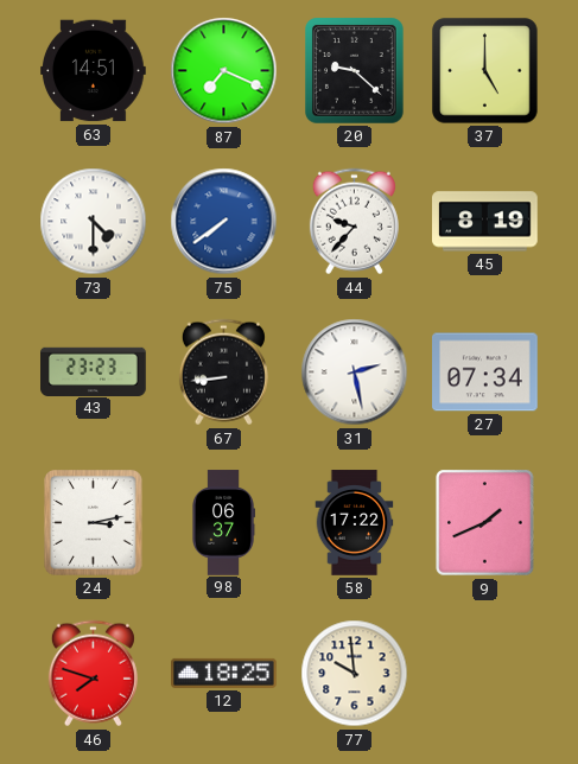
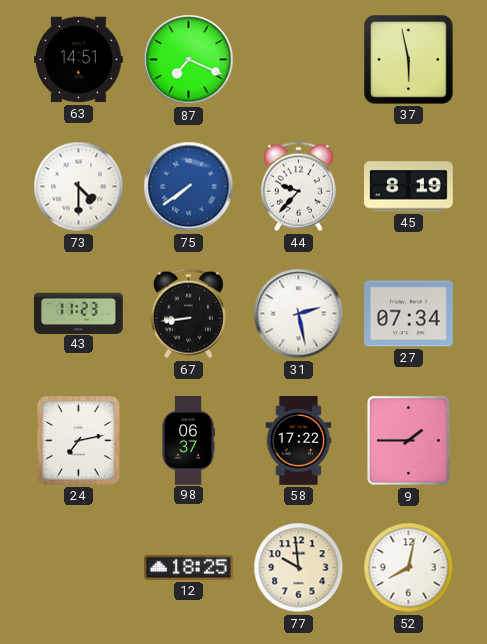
20: 9:22 -> none
37: 5:00 -> 5:58
43: 23:23 -> 11:23
24: 3:13 -> 7:13
9: 1:41 -> 1:45
46: 7:48 -> none
52: none -> 8:02
